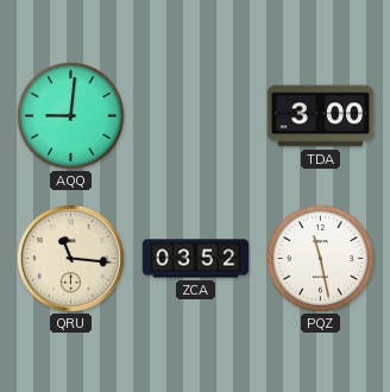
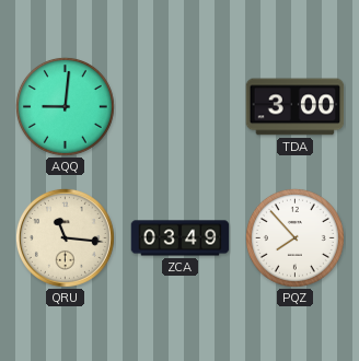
ZCA: 03:52 -> 03:49
PQZ: 11:28 -> 7:53
